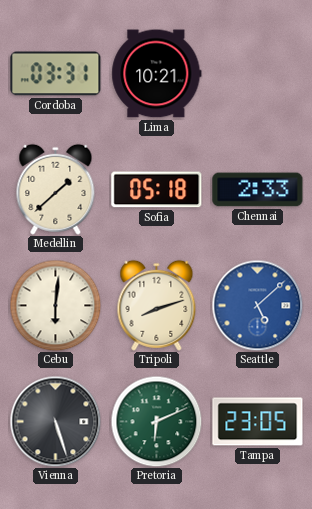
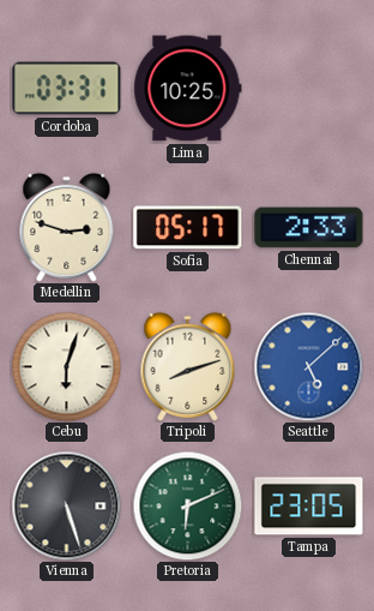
Lima: 10:21 -> 10:25
Medellin: 1:38 -> 2:48
Sofia: 05:18 -> 05:17
Cebu: 6:01 -> 6:03
